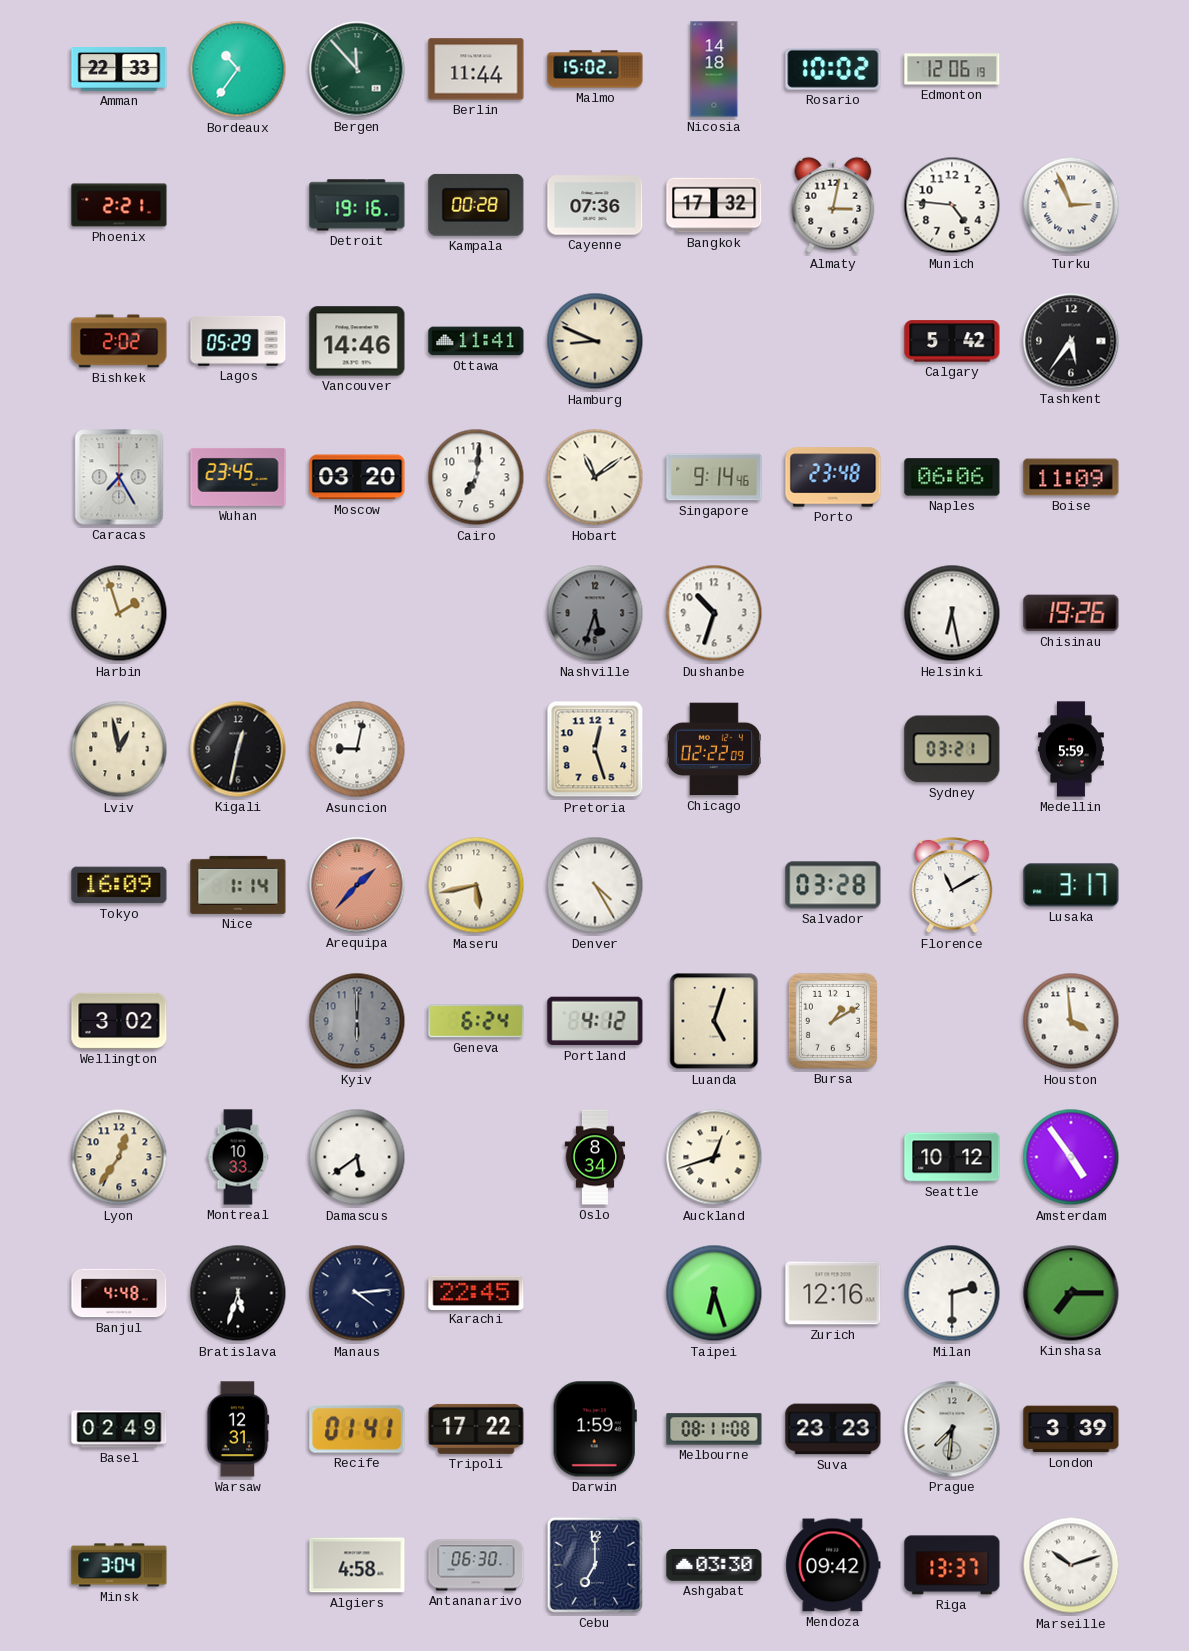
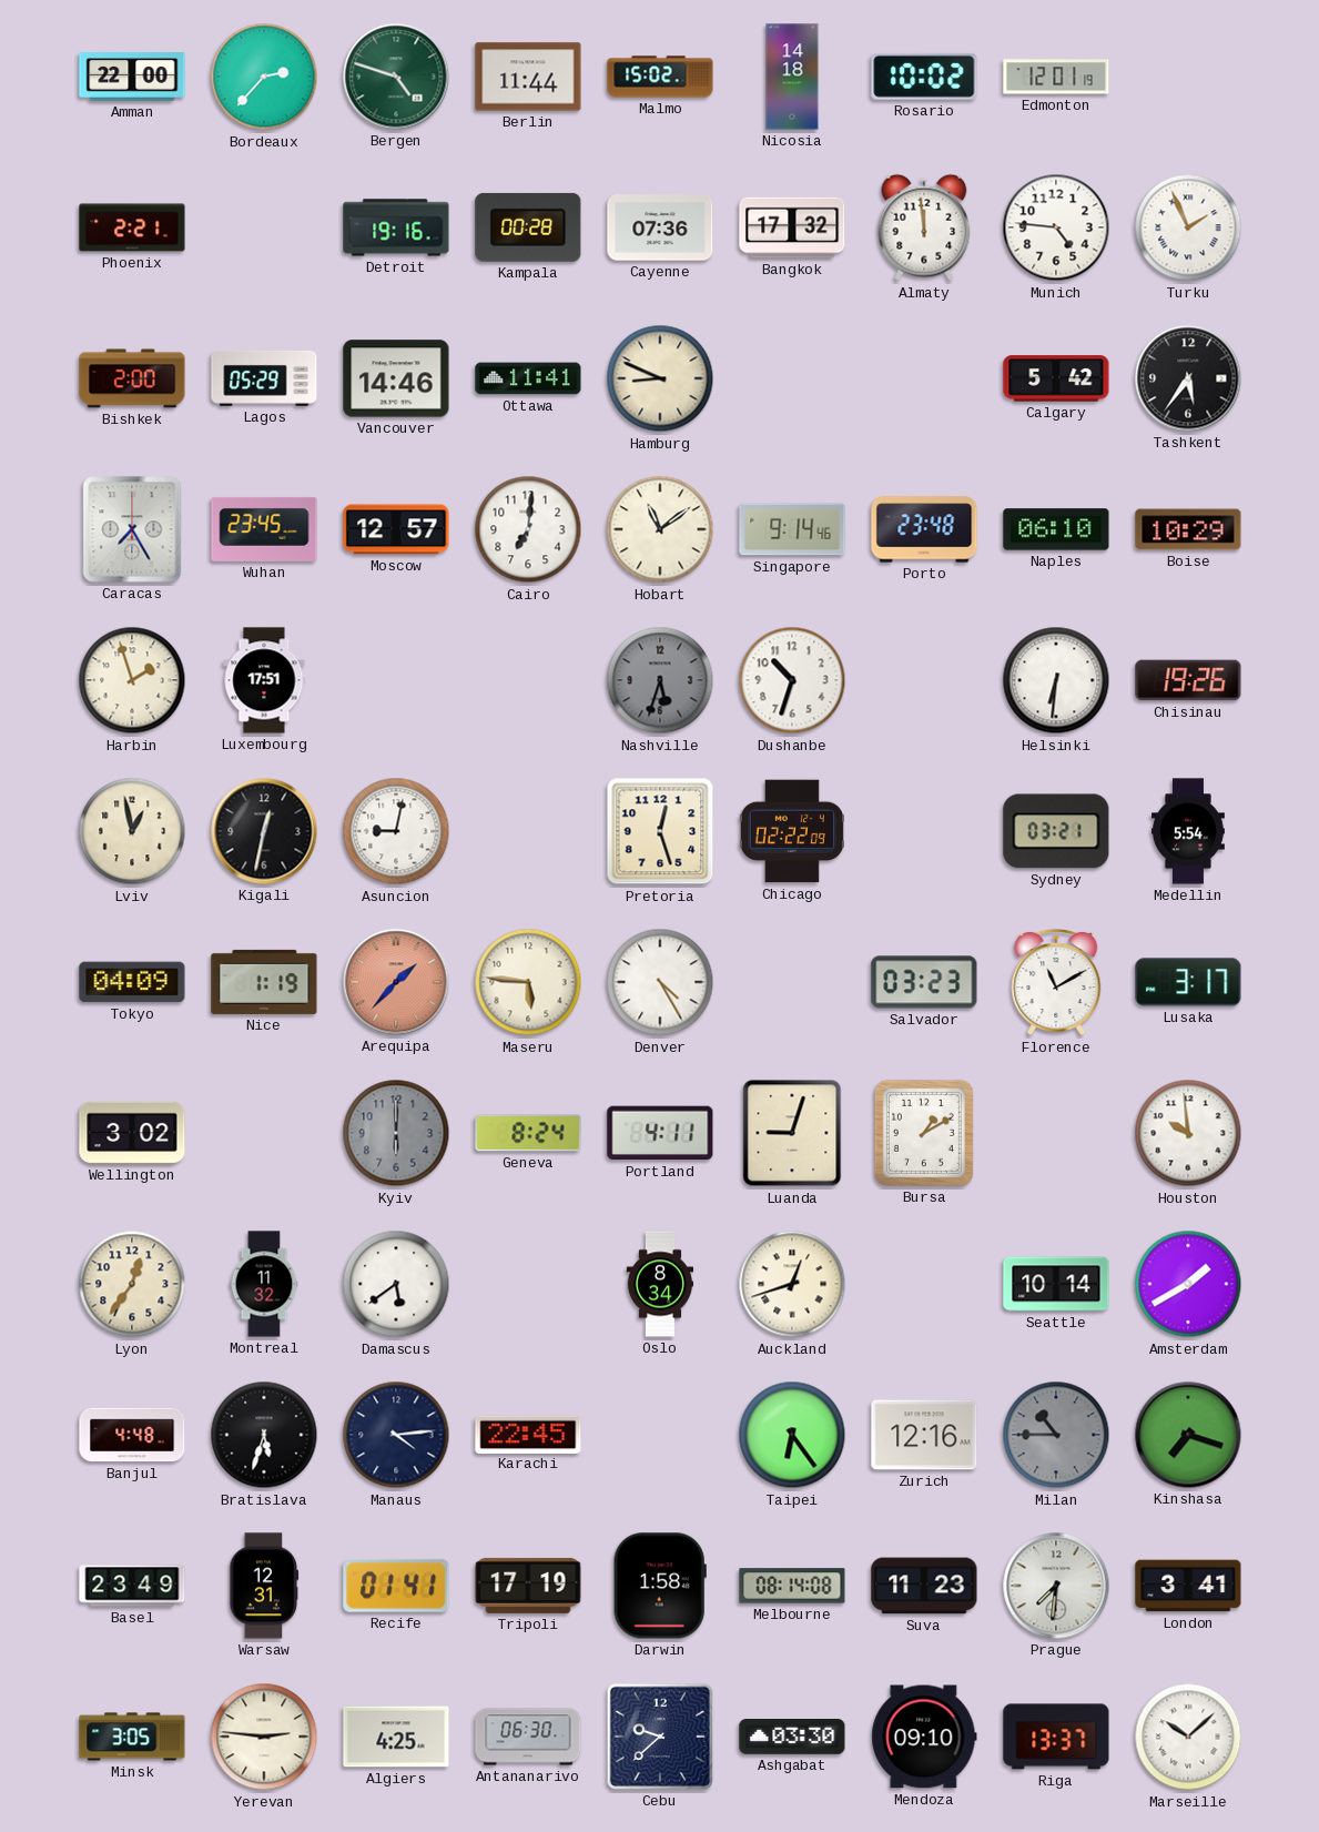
Amman: 22:33 -> 22:00
Bordeaux: 10:36 -> 2:37
Bergen: 11:53 -> 4:48
Edmonton: 12:06 -> 12:01
Almaty: 3:02 -> 11:59
Turku: 2:56 -> 1:56
Bishkek: 2:02 -> 2:00
Moscow: 03:20 -> 12:57
Naples: 06:06 -> 06:10
Boise: 11:09 -> 10:29
Luxembourg: none -> 17:51
Helsinki: 6:28 -> 6:31
Medellin: 5:59 -> 5:54
Tokyo: 16:09 -> 04:09
Nice: 1:14 -> 1:19
Maseru: 5:43 -> 5:46
Salvador: 03:28 -> 03:23
Geneva: 6:24 -> 8:24
Portland: 4:12 -> 4:11
Luanda: 5:03 -> 9:03
Houston: 3:59 -> 9:59
Montreal: 10:33 -> 11:32
Seattle: 10:12 -> 10:14
Amsterdam: 4:54 -> 1:40
Taipei: 6:27 -> 6:24
Milan: 2:30 -> 10:45
Milan dial: white -> grey
Kinshasa: 7:15 -> 7:18
Basel: 02:49 -> 23:49
Tripoli: 17:22 -> 17:19
Darwin: 1:59 -> 1:58
Melbourne: 08:11 -> 08:14
Suva: 23:23 -> 11:23
London: 3:39 -> 3:41
Minsk: 3:04 -> 3:05
Yerevan: none -> 2:46
Algiers: 4:58 -> 4:25
Cebu: 7:00 -> 9:38
Mendoza: 09:42 -> 09:10
Marseille: 10:12 -> 10:08
